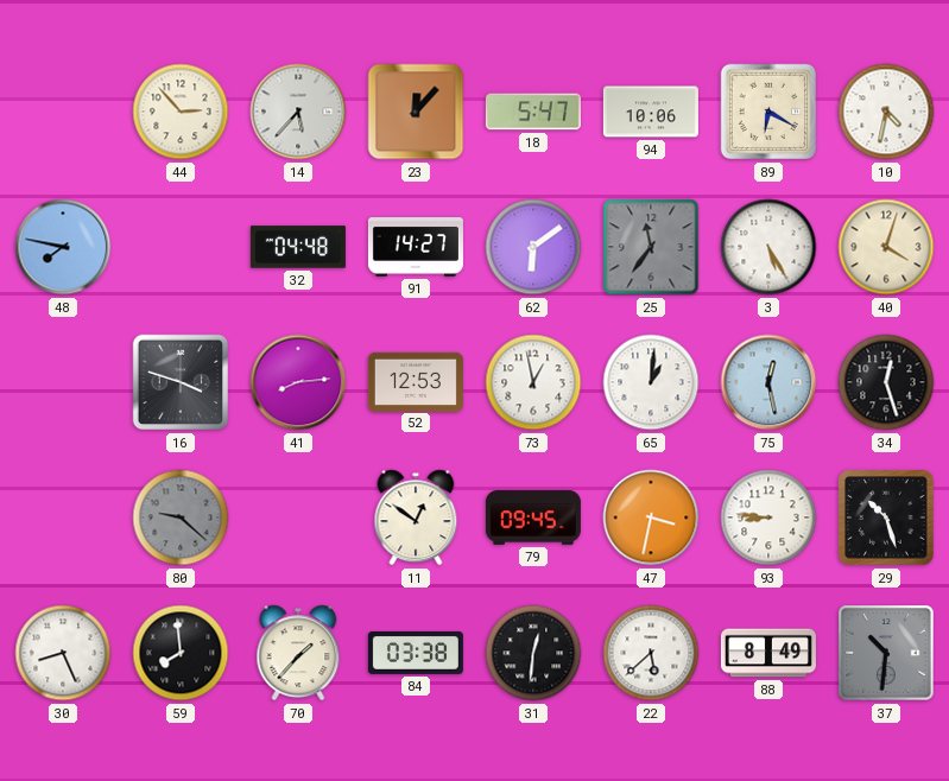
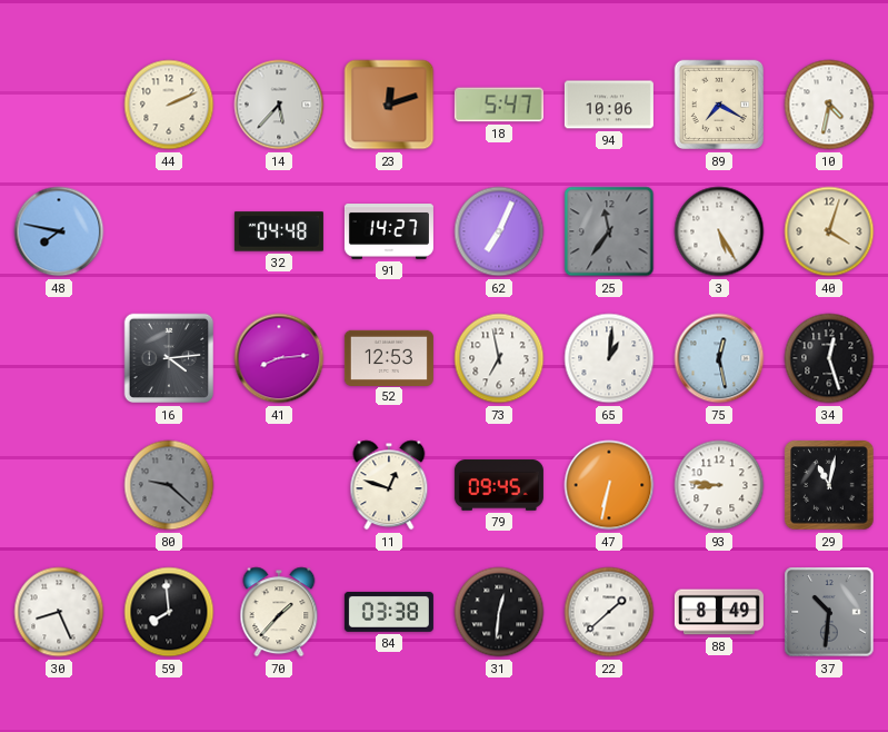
44: 2:53 -> 2:11
23: 12:07 -> 12:12
89: 6:20 -> 7:20
62: 6:09 -> 7:04
16: 3:48 -> 4:14
73: 12:58 -> 6:58
11: 12:51 -> 12:48
47: 3:32 -> 6:32
29: 10:27 -> 11:02
22: 5:38 -> 1:38
